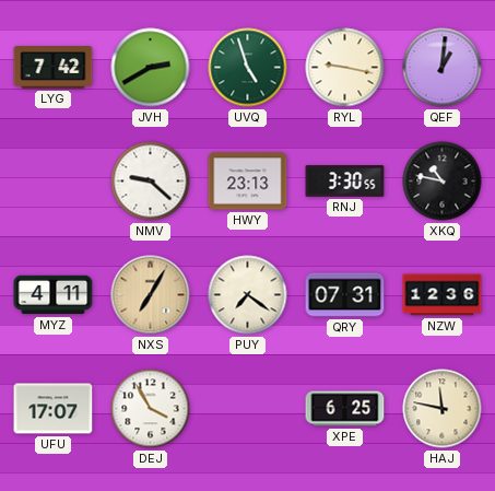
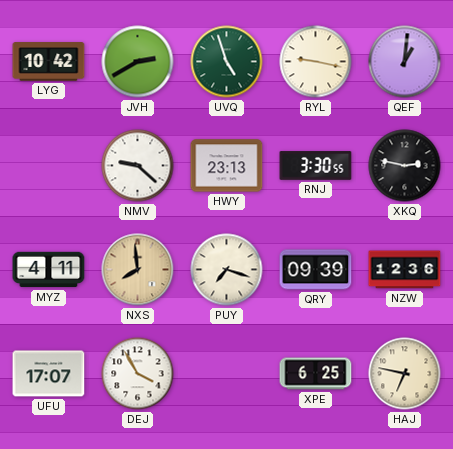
LYG: 7:42 -> 10:42
XKQ: 10:47 -> 2:47
NXS: 7:05 -> 7:59
PUY: 7:21 -> 7:18
QRY: 07:31 -> 09:39
HAJ: 11:47 -> 6:47
